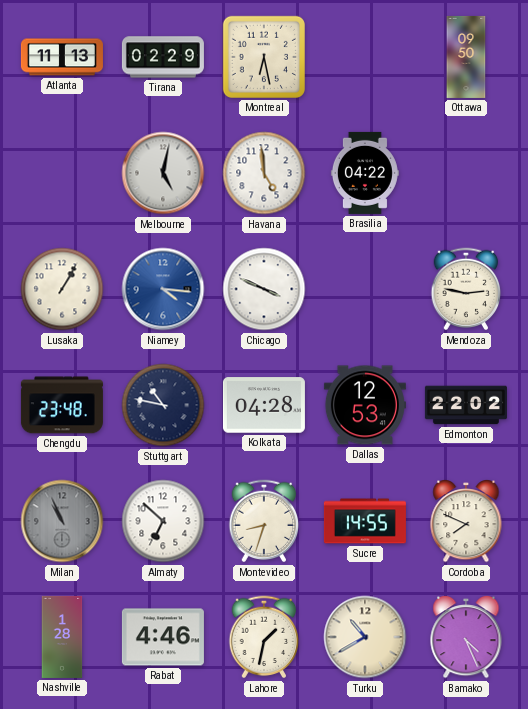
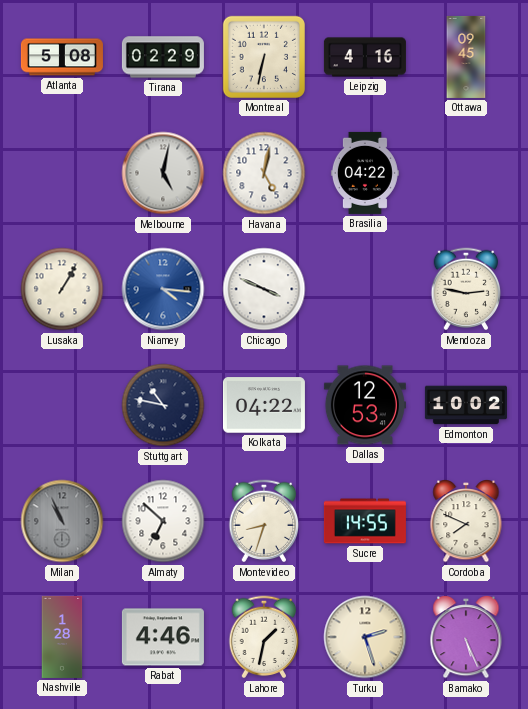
Atlanta: 11:13 -> 5:08
Montreal: 6:28 -> 6:32
Leipzig: none -> 4:16
Ottawa: 09:50 -> 09:45
Havana: 4:59 -> 5:02
Chengdu: 23:48 -> none
Kolkata: 04:28 -> 04:22
Edmonton: 22:02 -> 10:02
Turku: 10:40 -> 2:27
Bamako: 4:26 -> 5:26
